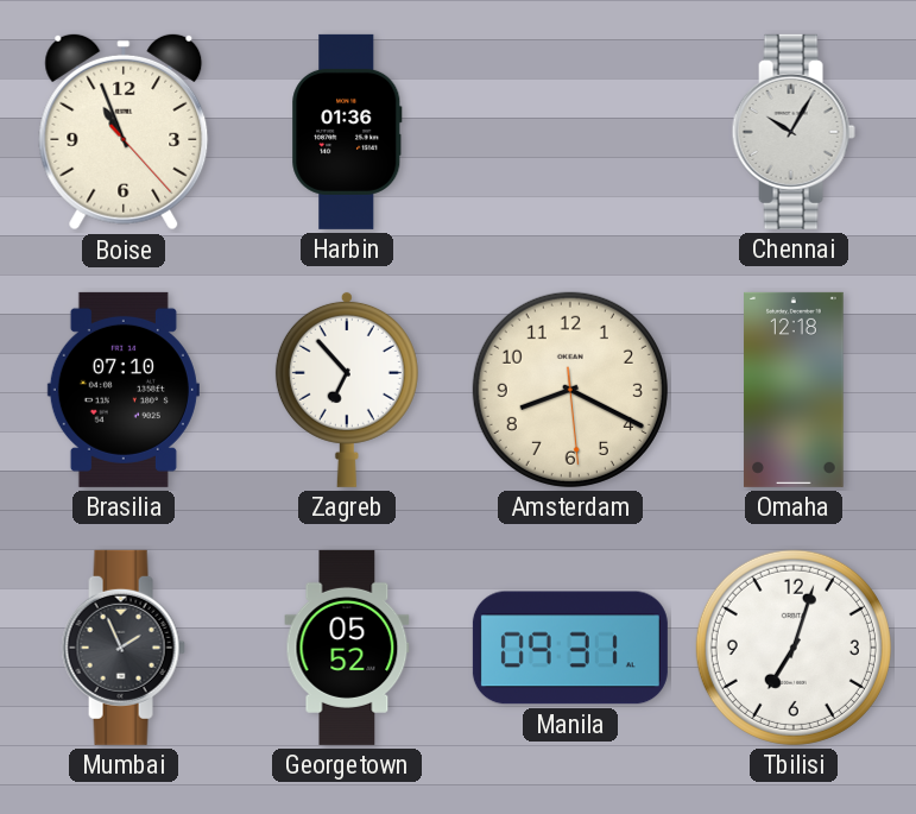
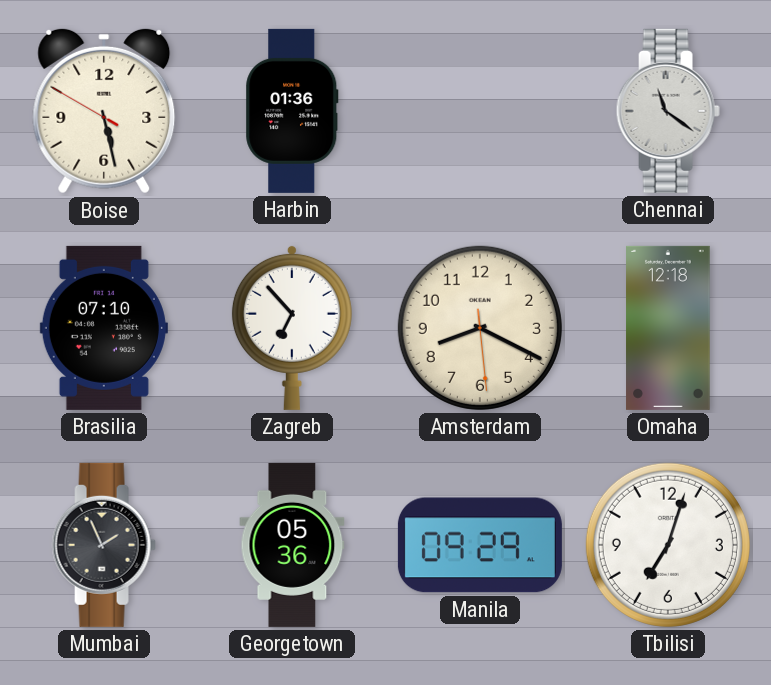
Boise: 10:56 -> 5:27
Chennai: 10:05 -> 11:21
Georgetown: 05:52 -> 05:36
Manila: 09:31 -> 09:29
